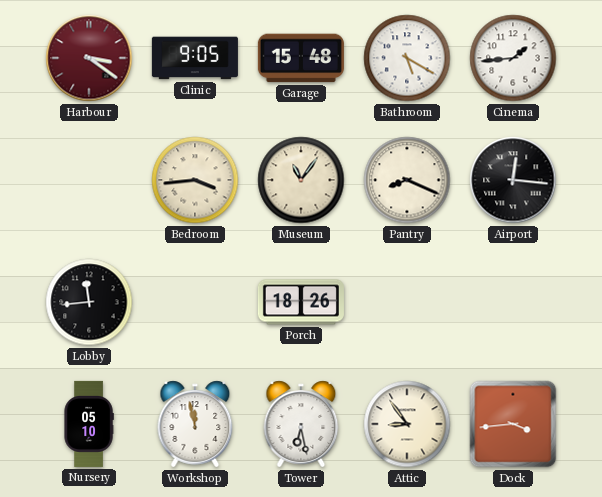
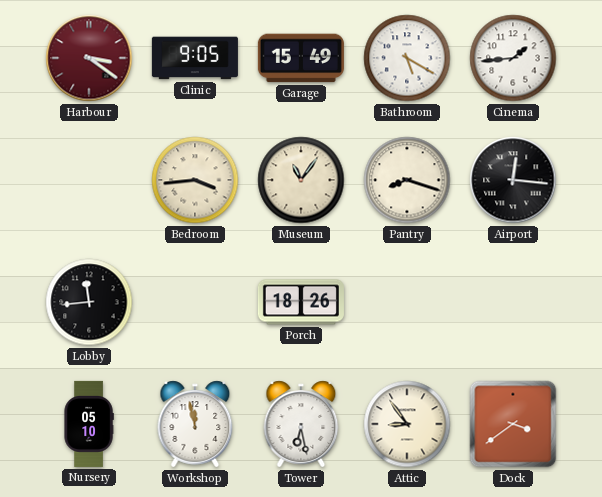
Garage: 15:48 -> 15:49
Pantry: 8:19 -> 8:18
Dock: 3:44 -> 3:39
